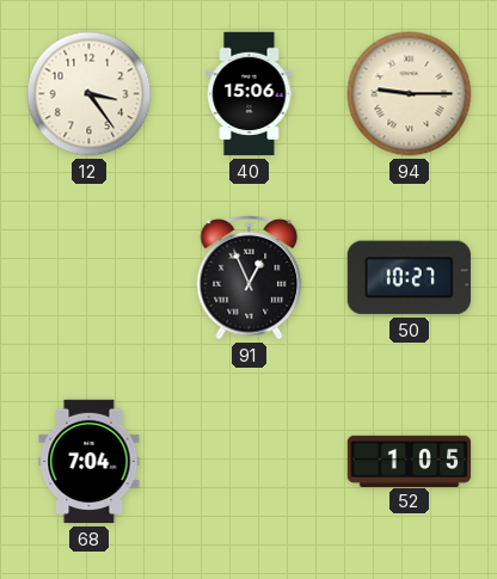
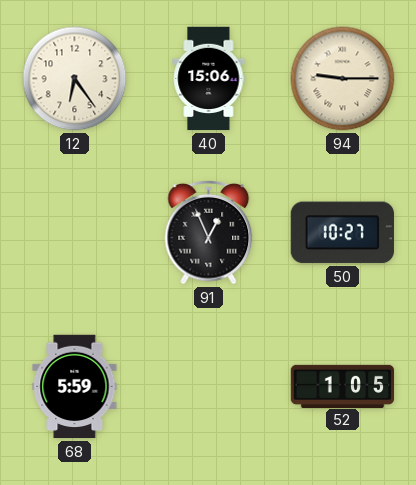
12: 3:24 -> 6:24
68: 7:04 -> 5:59
